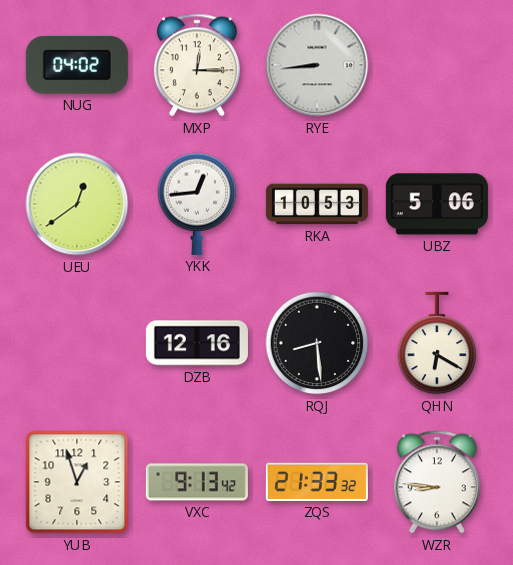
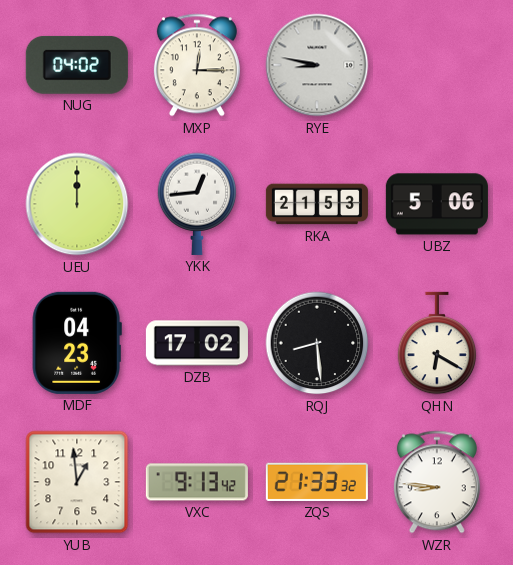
RYE: 8:44 -> 8:47
UEU: 12:39 -> 12:00
RKA: 10:53 -> 21:53
MDF: none -> 04:23
DZB: 12:16 -> 17:02
YUB: 12:57 -> 12:59
